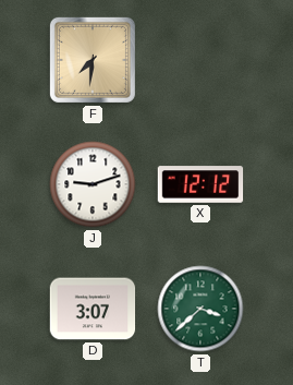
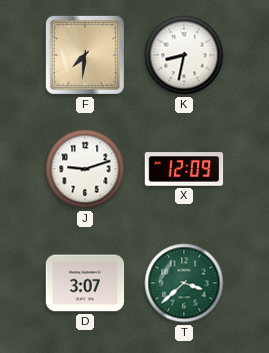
K: none -> 8:32
X: 12:12 -> 12:09
